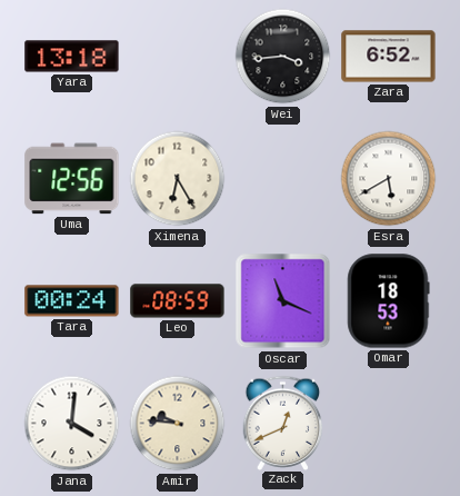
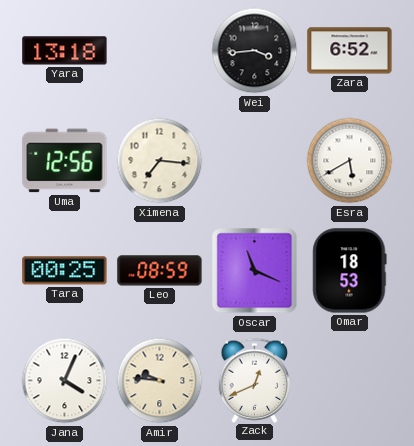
Ximena: 6:25 -> 7:16
Tara: 00:24 -> 00:25
Jana: 4:01 -> 4:04
